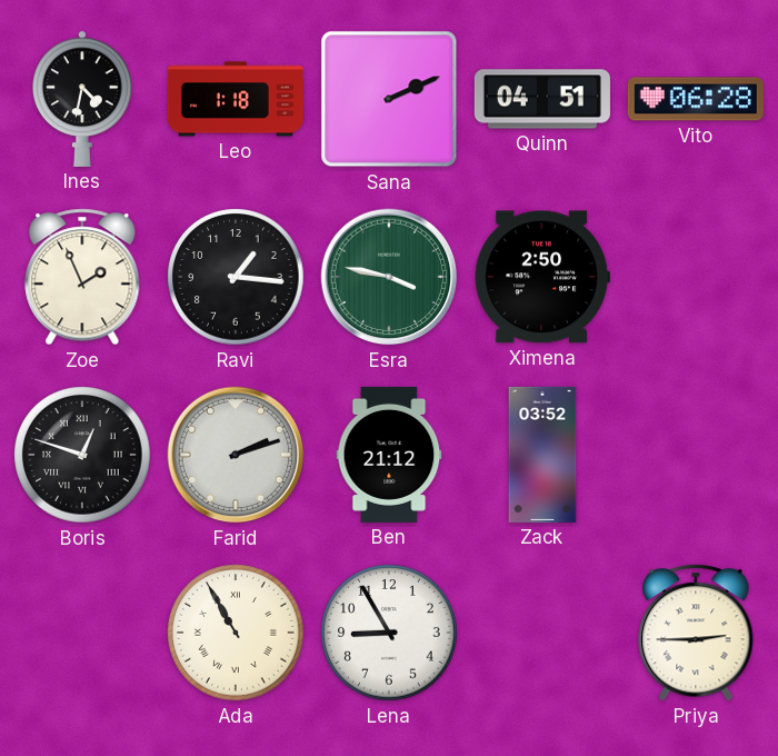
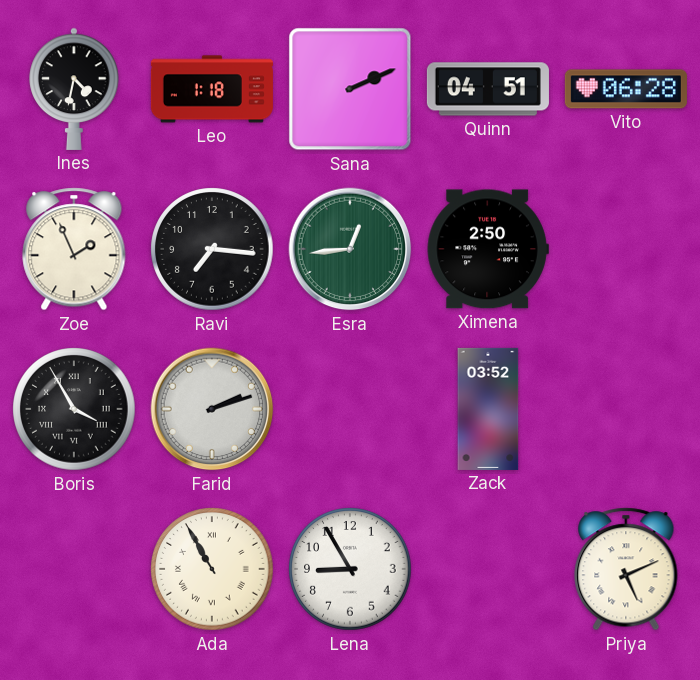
Ravi: 1:16 -> 7:16
Esra: 3:47 -> 12:44
Boris: 12:48 -> 3:55
Ben: 21:12 -> none
Priya: 2:45 -> 5:11
